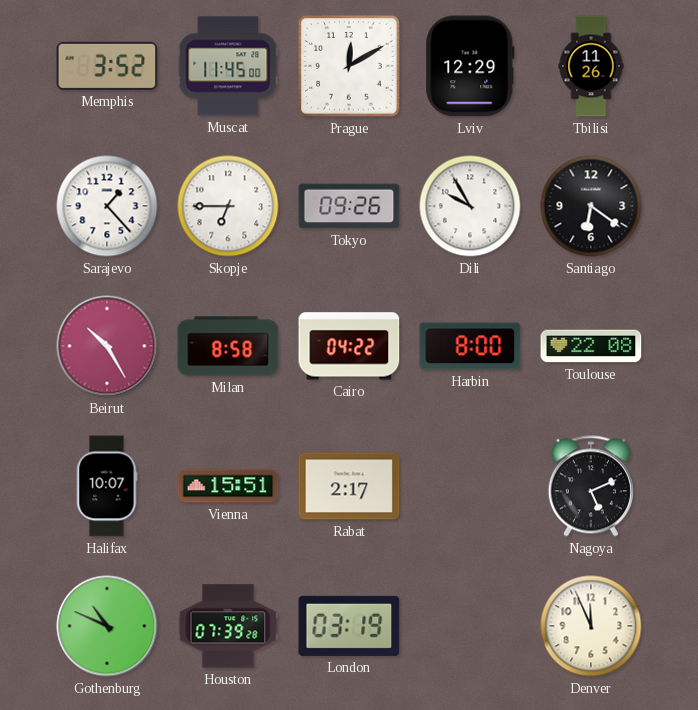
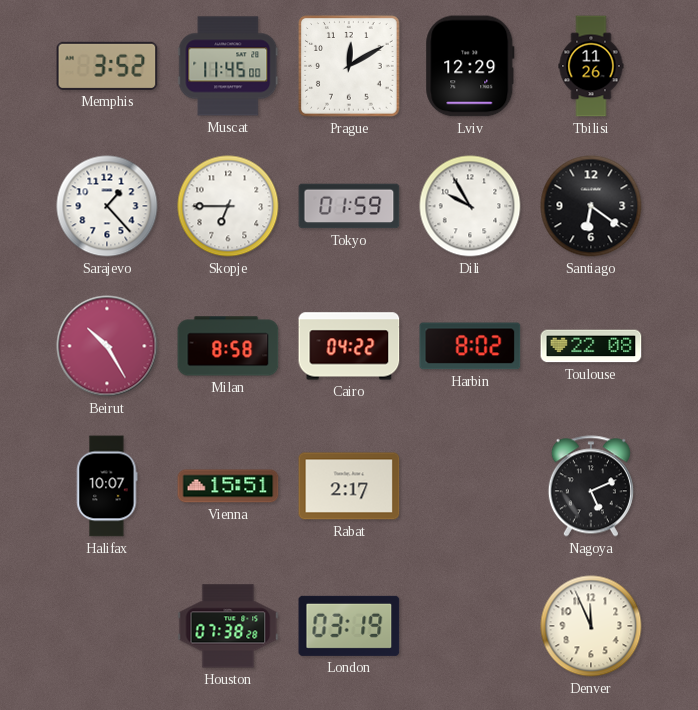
Tokyo: 09:26 -> 01:59
Harbin: 8:00 -> 8:02
Gothenburg: 10:49 -> none
Houston: 07:39 -> 07:38
